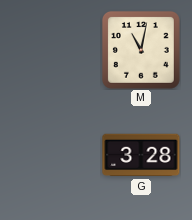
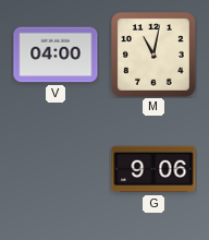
V: none -> 04:00
G: 3:28 -> 9:06
